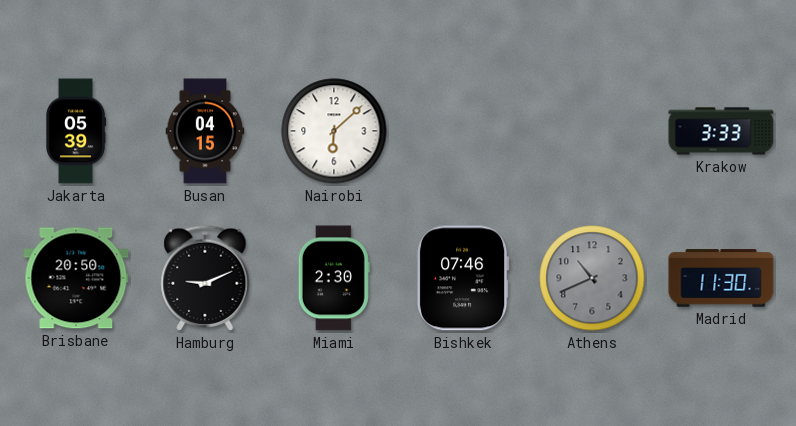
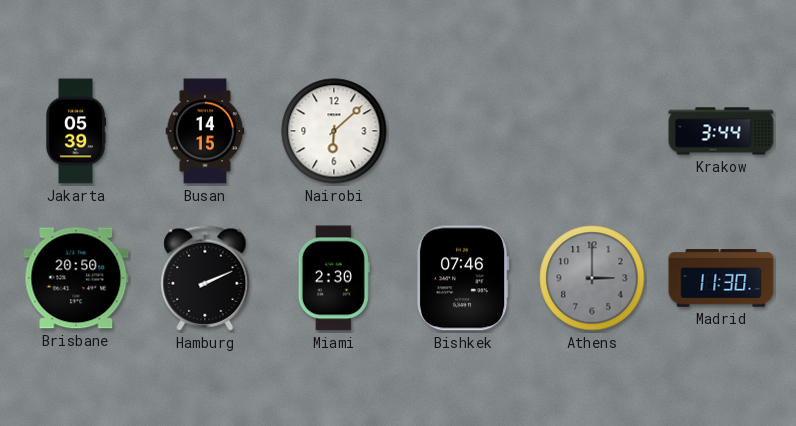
Busan: 04:15 -> 14:15
Krakow: 3:33 -> 3:44
Hamburg: 9:11 -> 2:11
Athens: 10:41 -> 3:00
